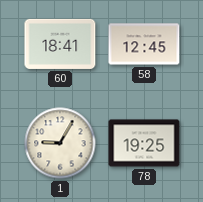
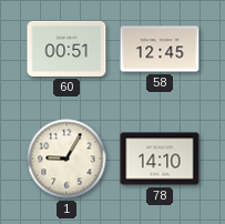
60: 18:41 -> 00:51
78: 19:25 -> 14:10
